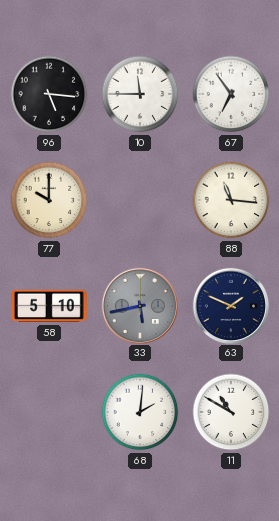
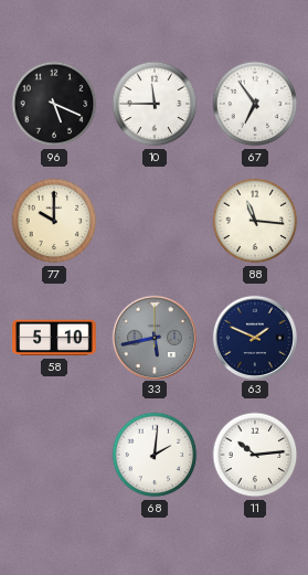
96: 5:16 -> 5:19
11: 10:50 -> 10:14
